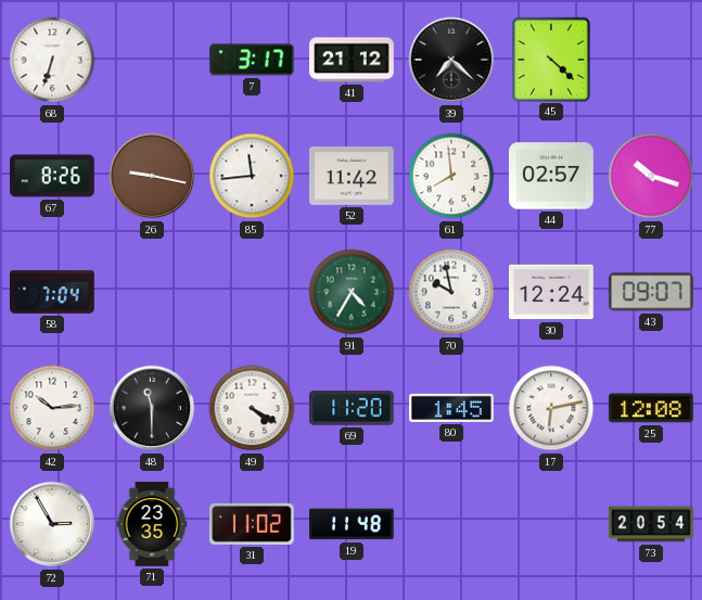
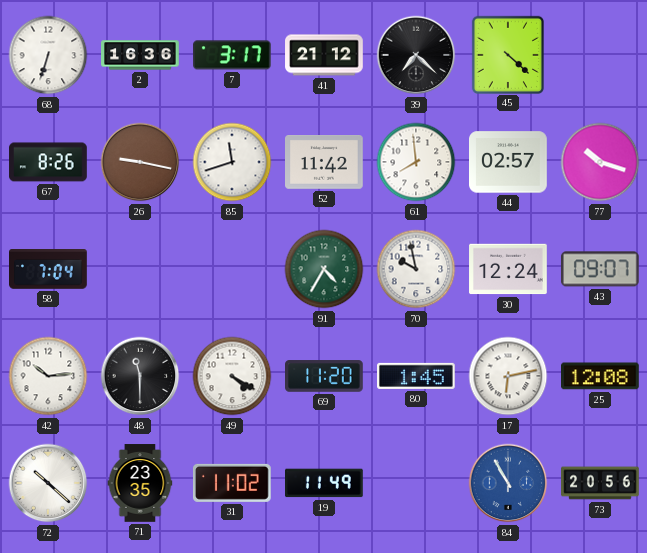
2: none -> 16:36
85: 11:44 -> 11:42
72: 2:55 -> 10:22
19: 11:48 -> 11:49
84: none -> 10:55
73: 20:54 -> 20:56
